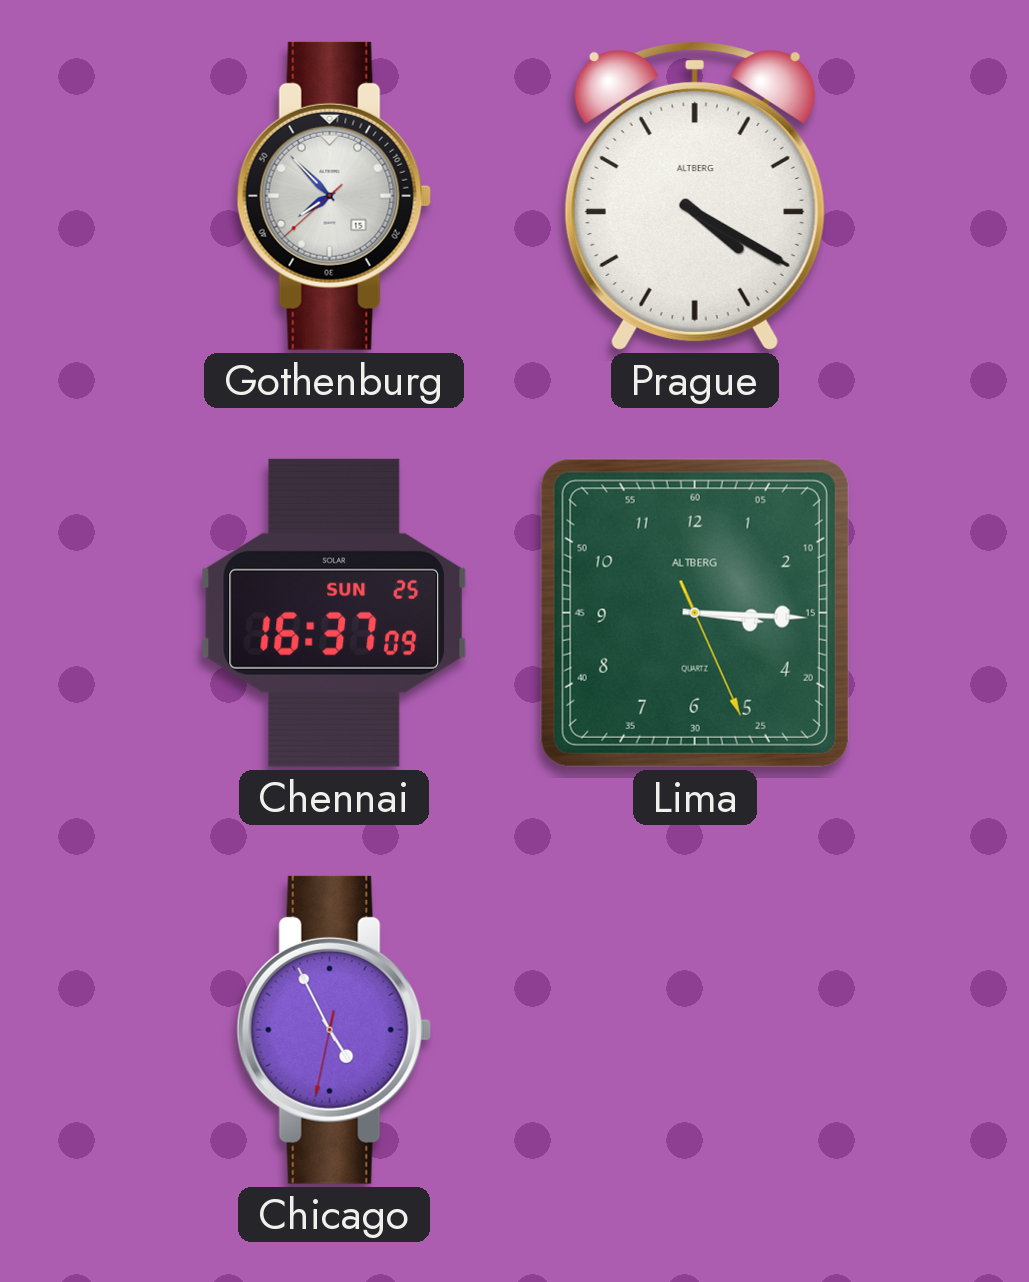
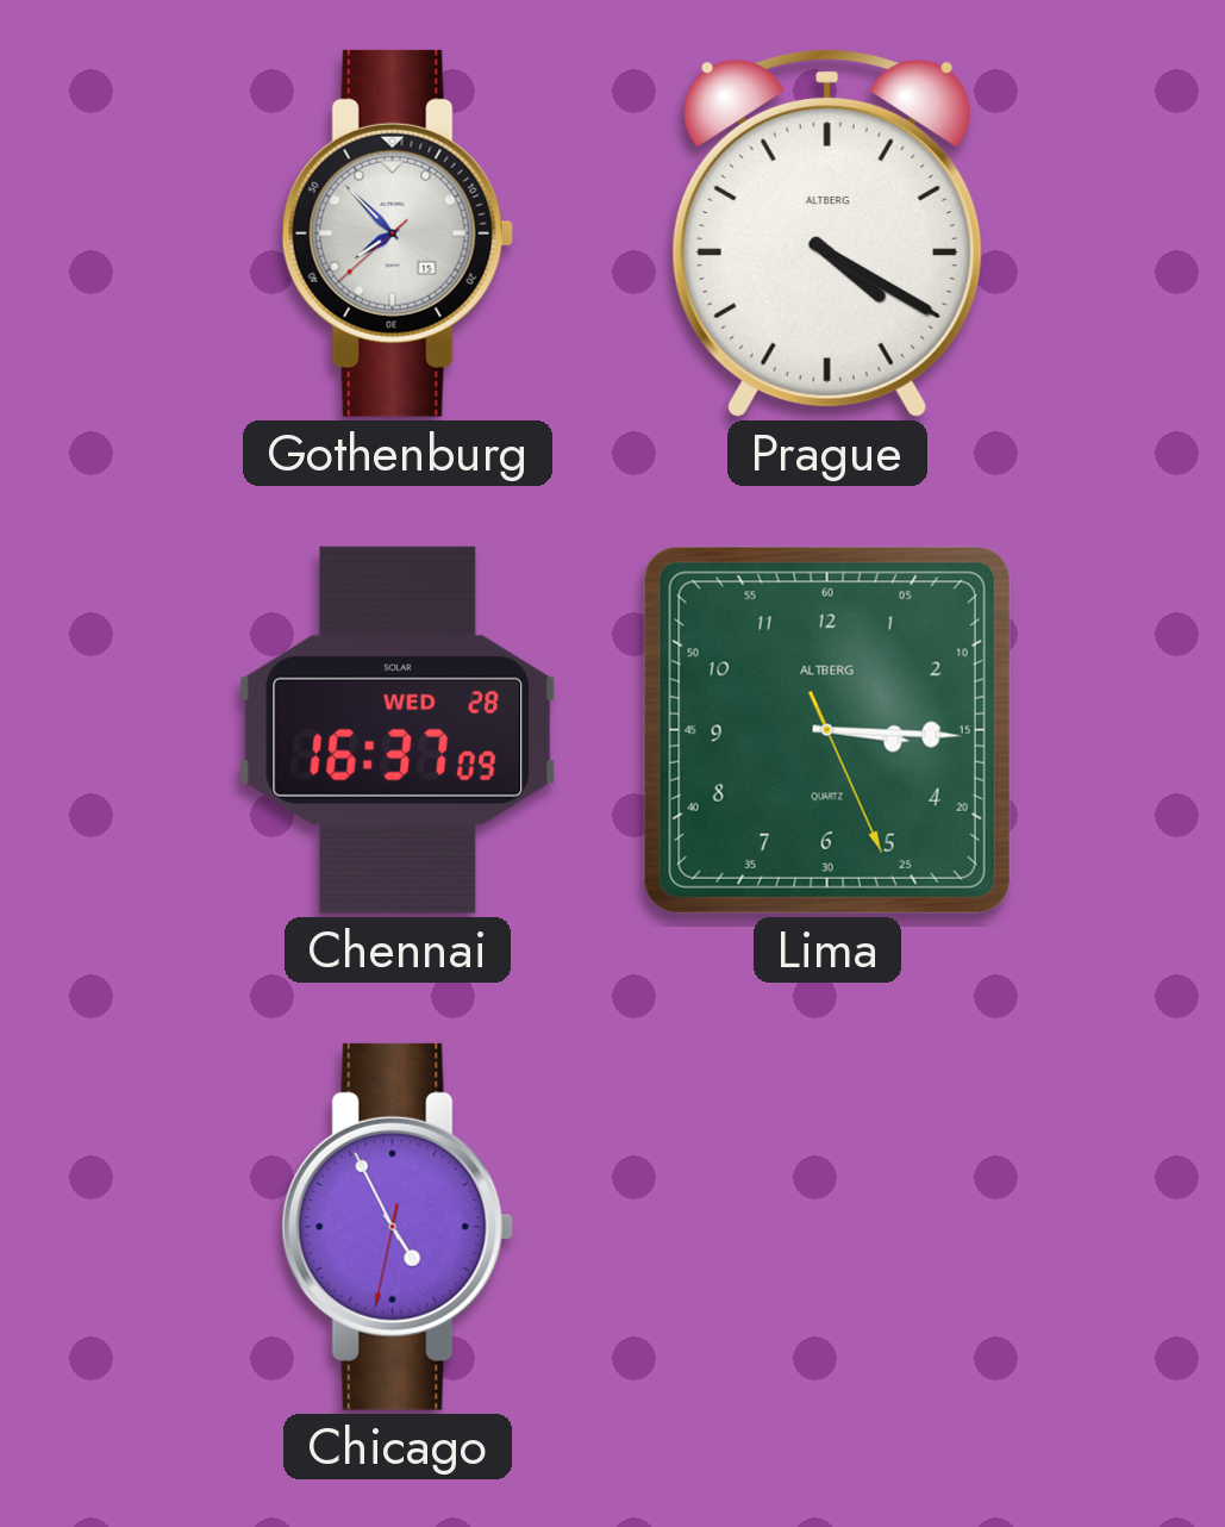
Chennai date: SUN 25 -> WED 28
